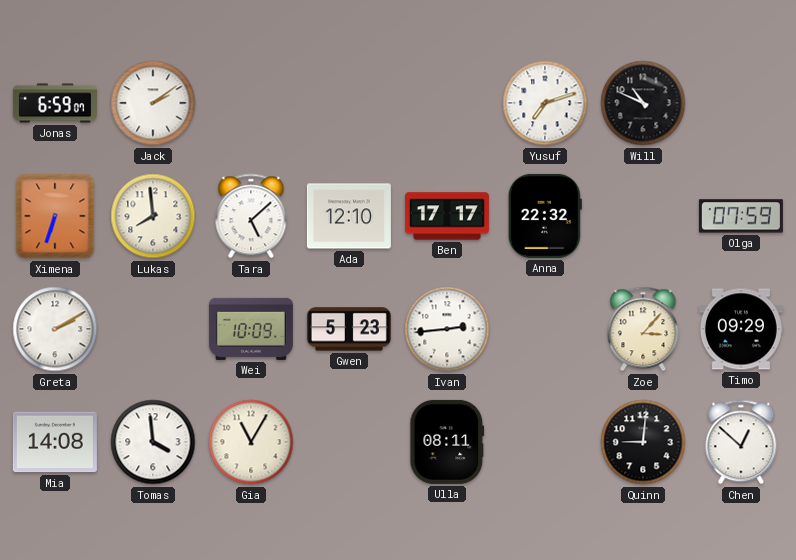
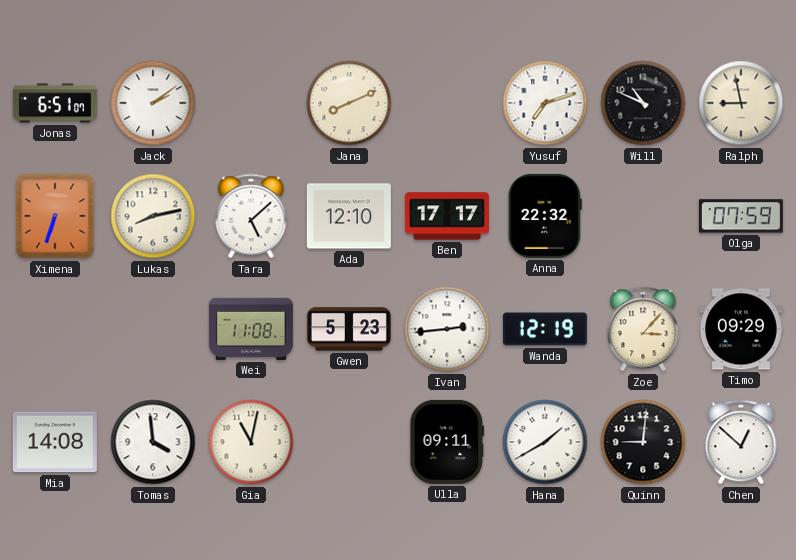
Jonas: 6:59 -> 6:51
Jana: none -> 8:11
Ralph: none -> 8:58
Lukas: 7:59 -> 8:13
Greta: 2:10 -> none
Wei: 10:09 -> 11:08
Wanda: none -> 12:19
Gia: 11:05 -> 11:02
Ulla: 08:11 -> 09:11
Hana: none -> 1:40
